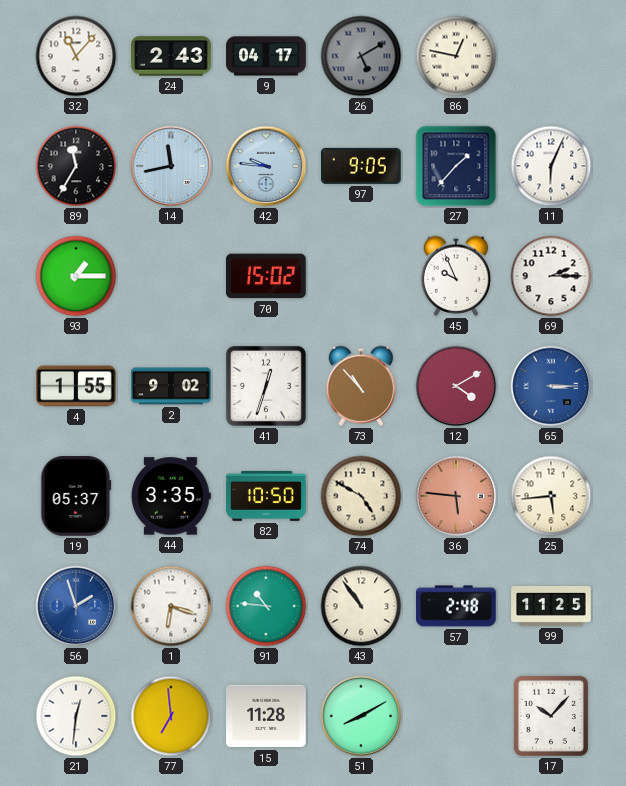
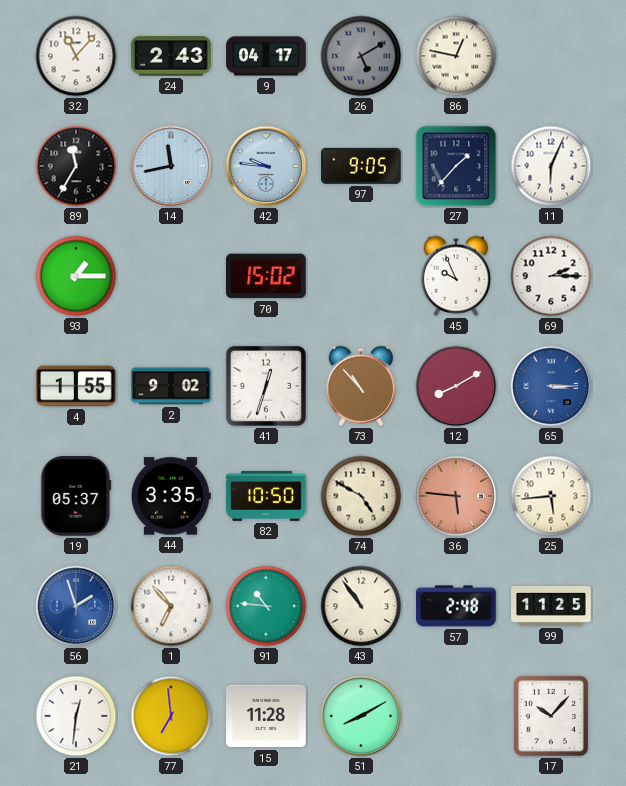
12: 4:10 -> 8:10
1: 6:18 -> 6:53
